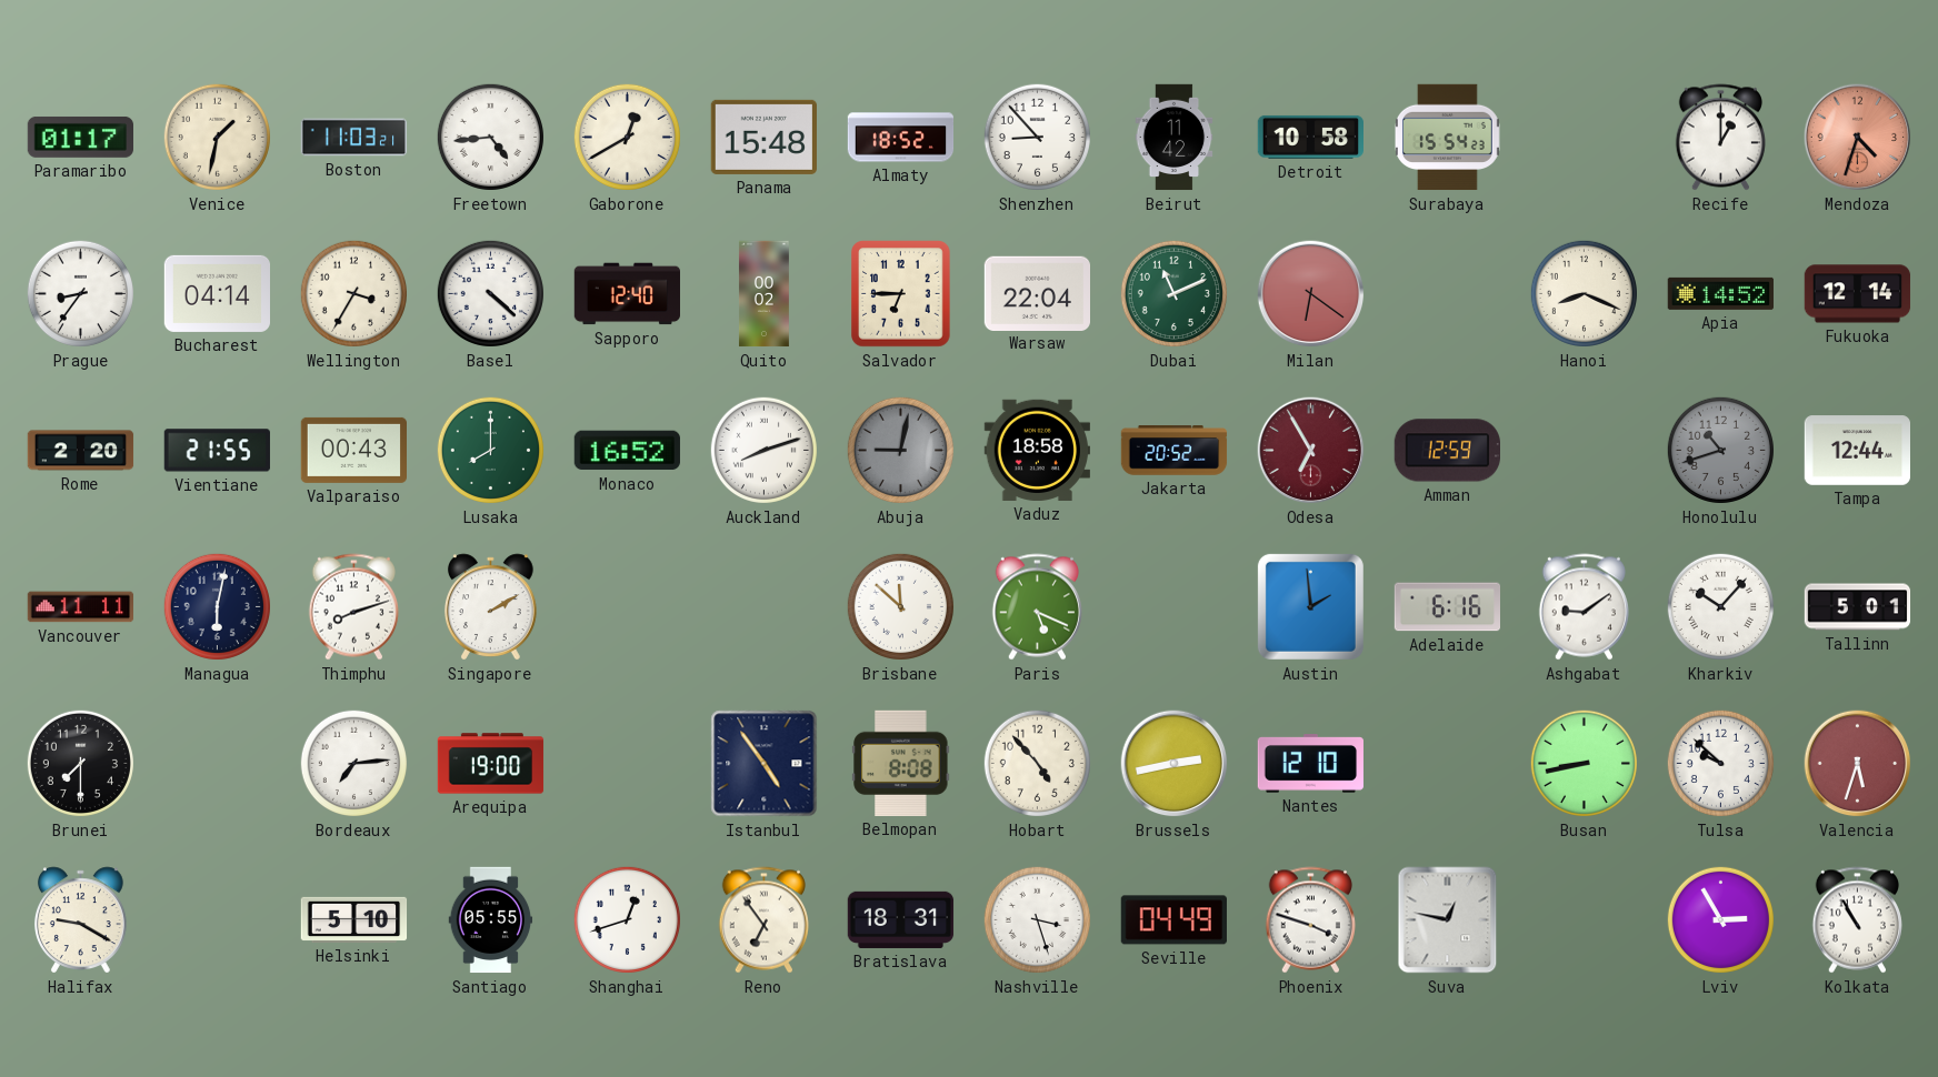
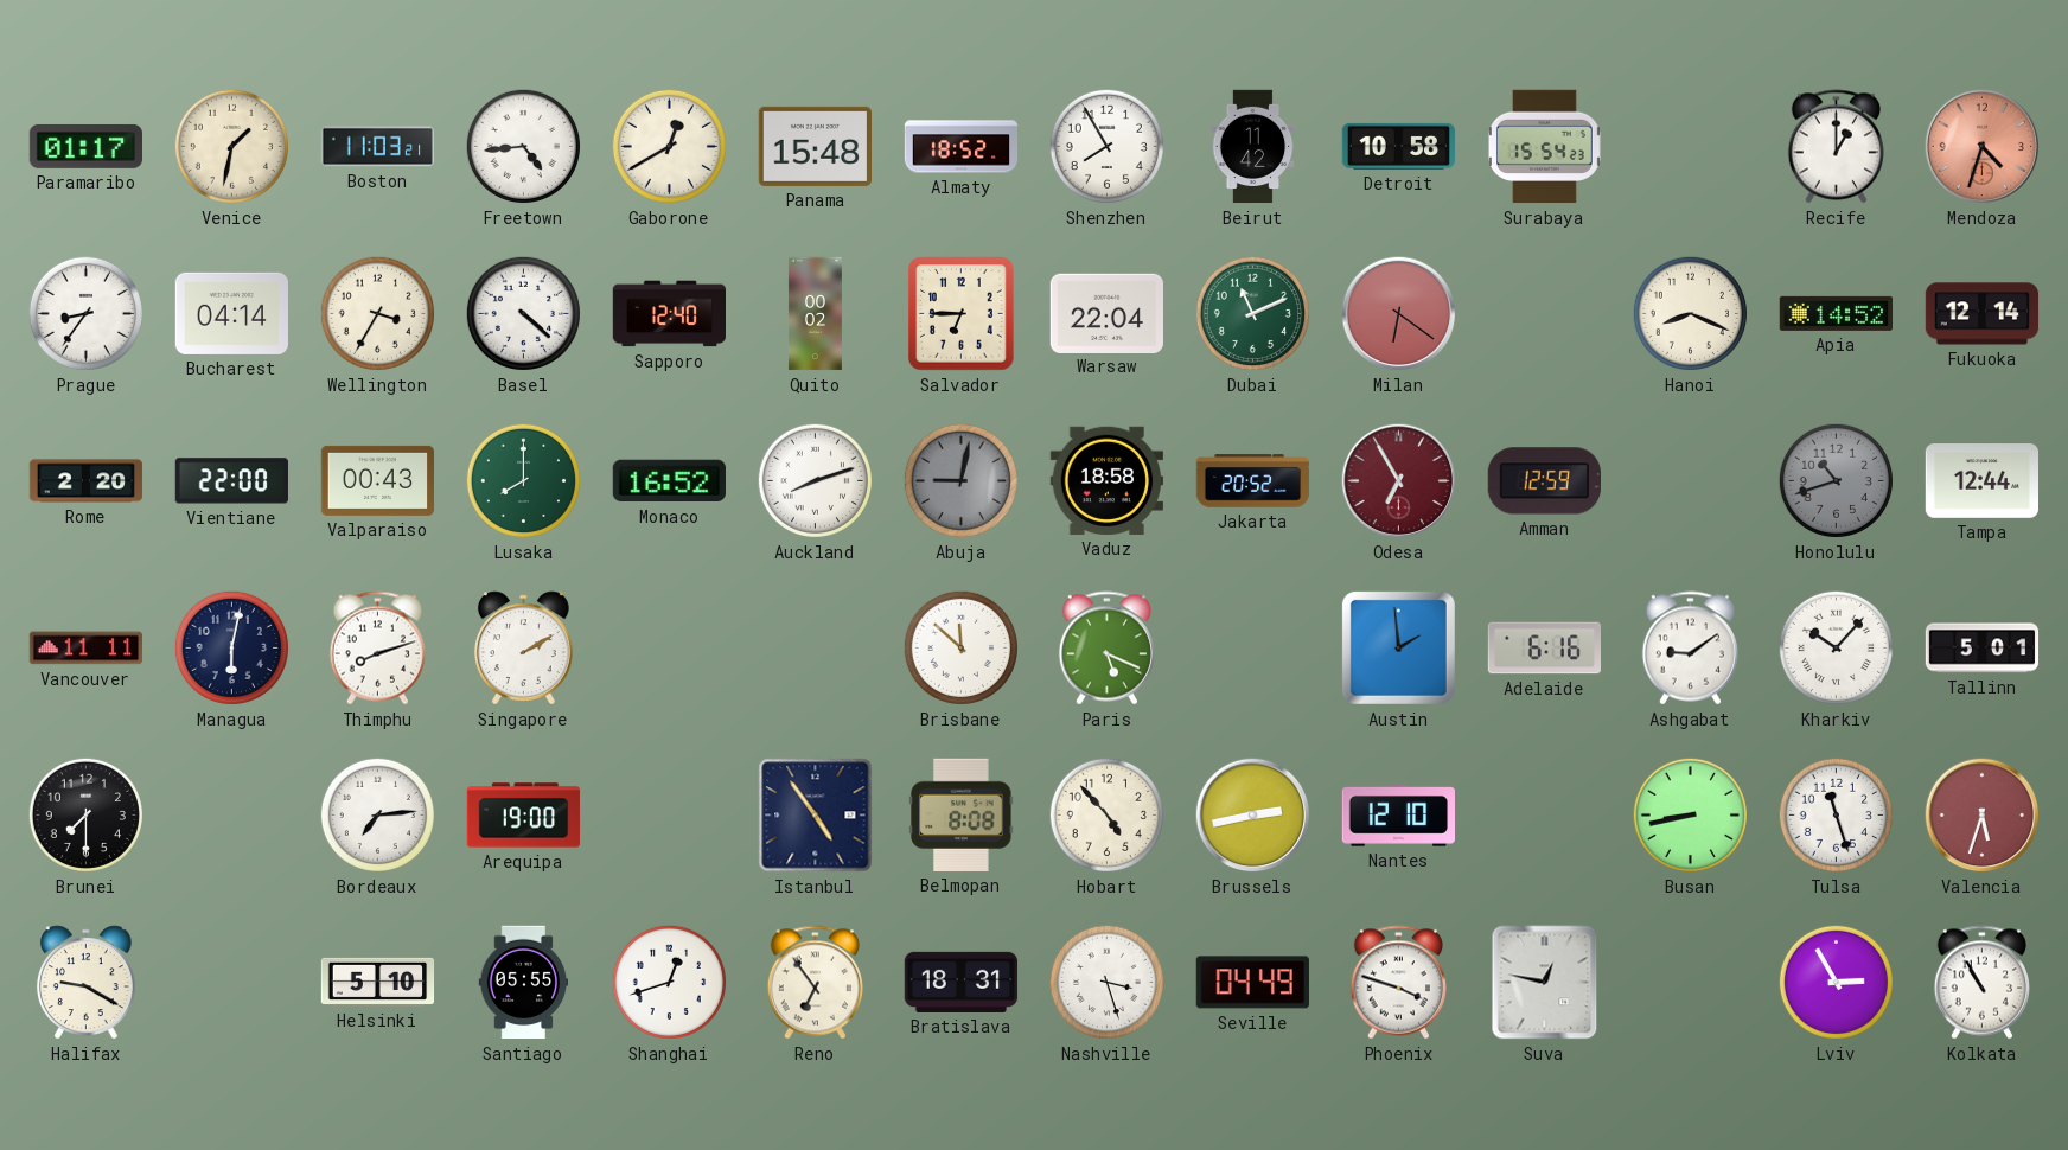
Shenzhen: 8:53 -> 7:55
Vientiane: 21:55 -> 22:00
Tulsa: 9:52 -> 11:27
